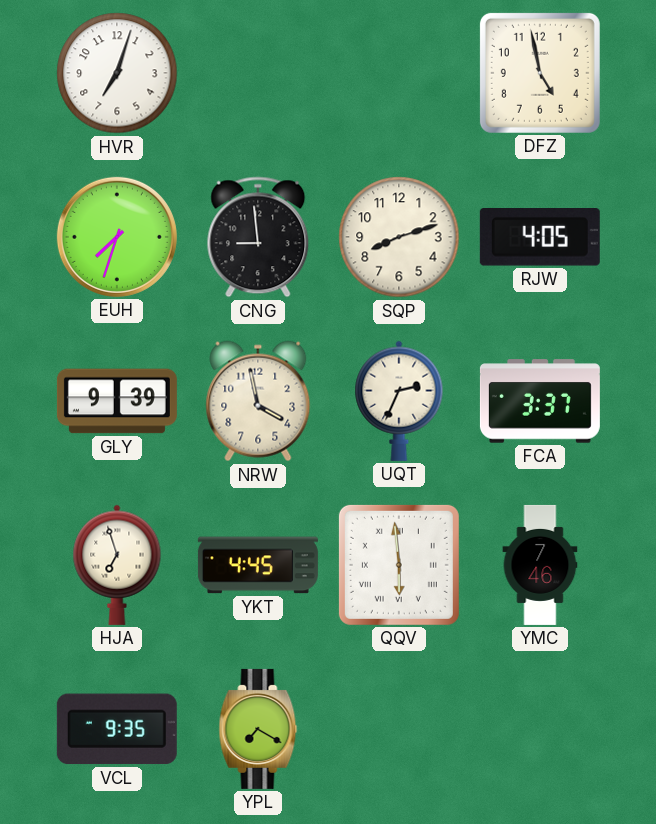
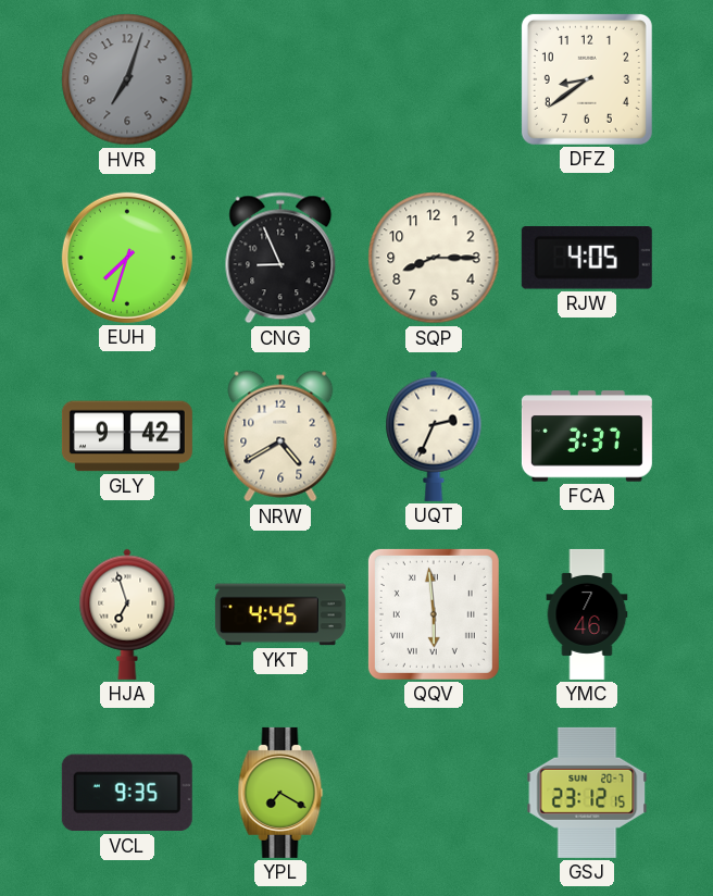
HVR dial: white -> grey
DFZ: 4:58 -> 8:39
CNG: 8:59 -> 8:56
SQP: 8:12 -> 8:15
GLY: 9:39 -> 9:42
NRW: 3:58 -> 4:40
GSJ: none -> 23:12
